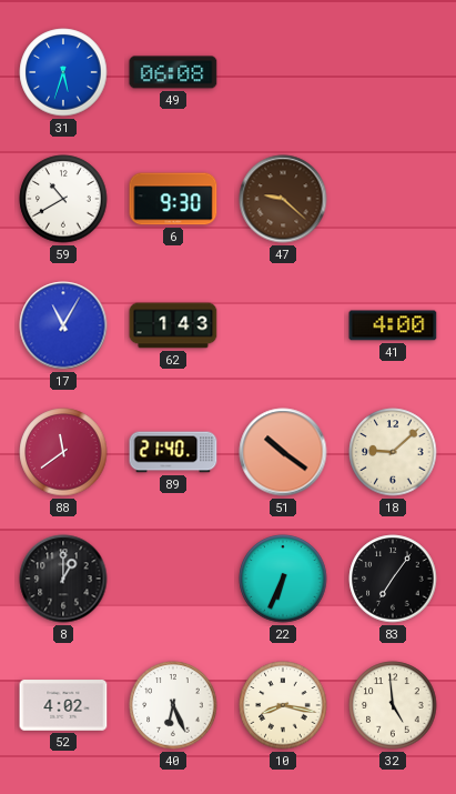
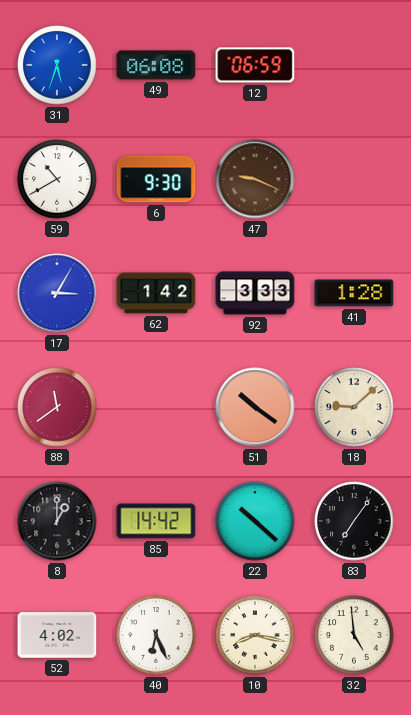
12: none -> 06:59
47: 9:22 -> 9:19
17: 11:05 -> 3:05
62: 1:43 -> 1:42
92: none -> 3:33
41: 4:00 -> 1:28
89: 21:40 -> none
85: none -> 14:42
22: 6:34 -> 10:22
